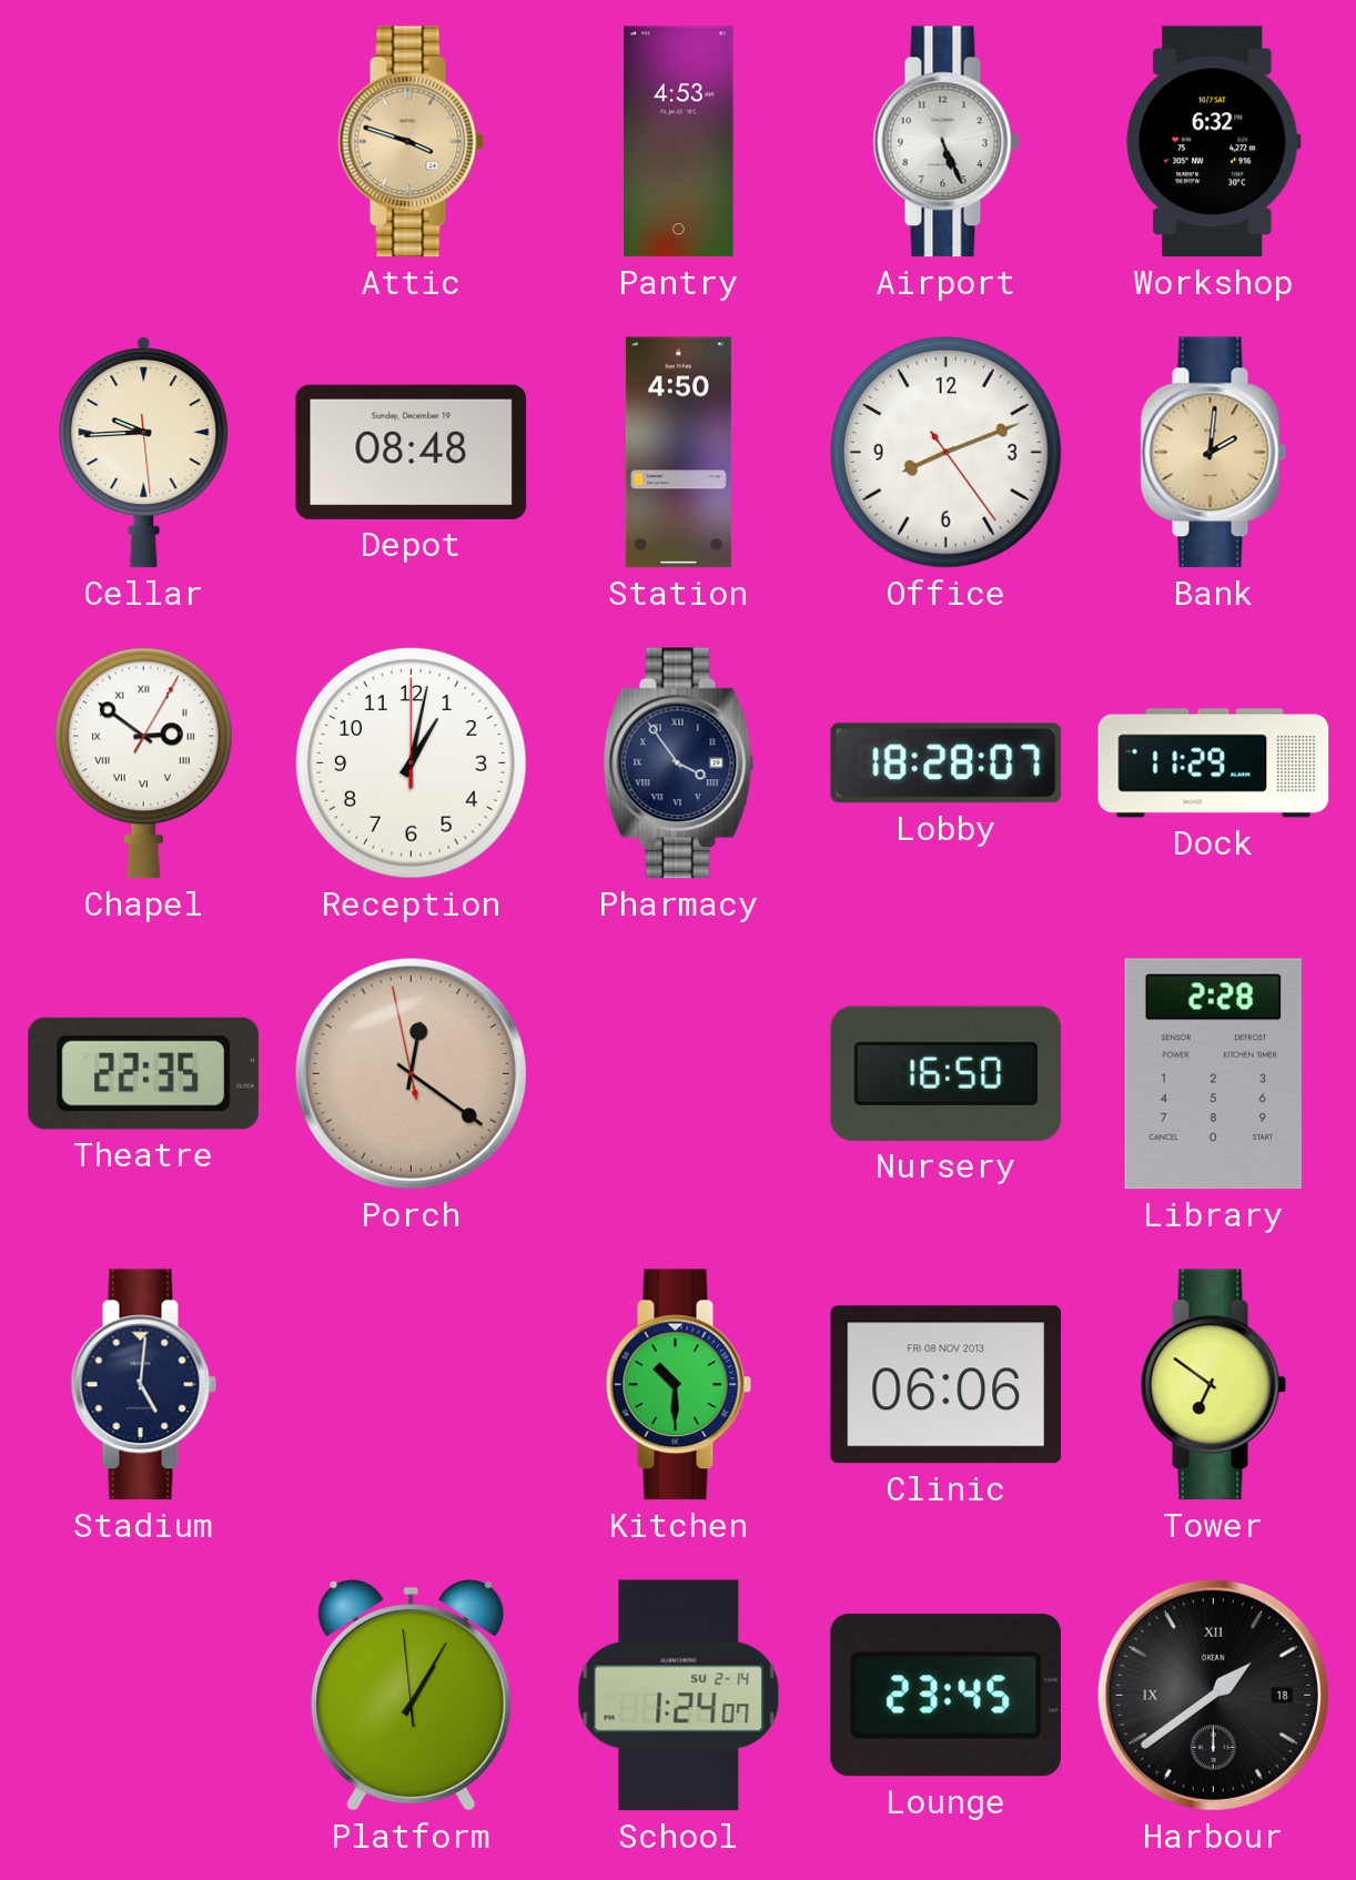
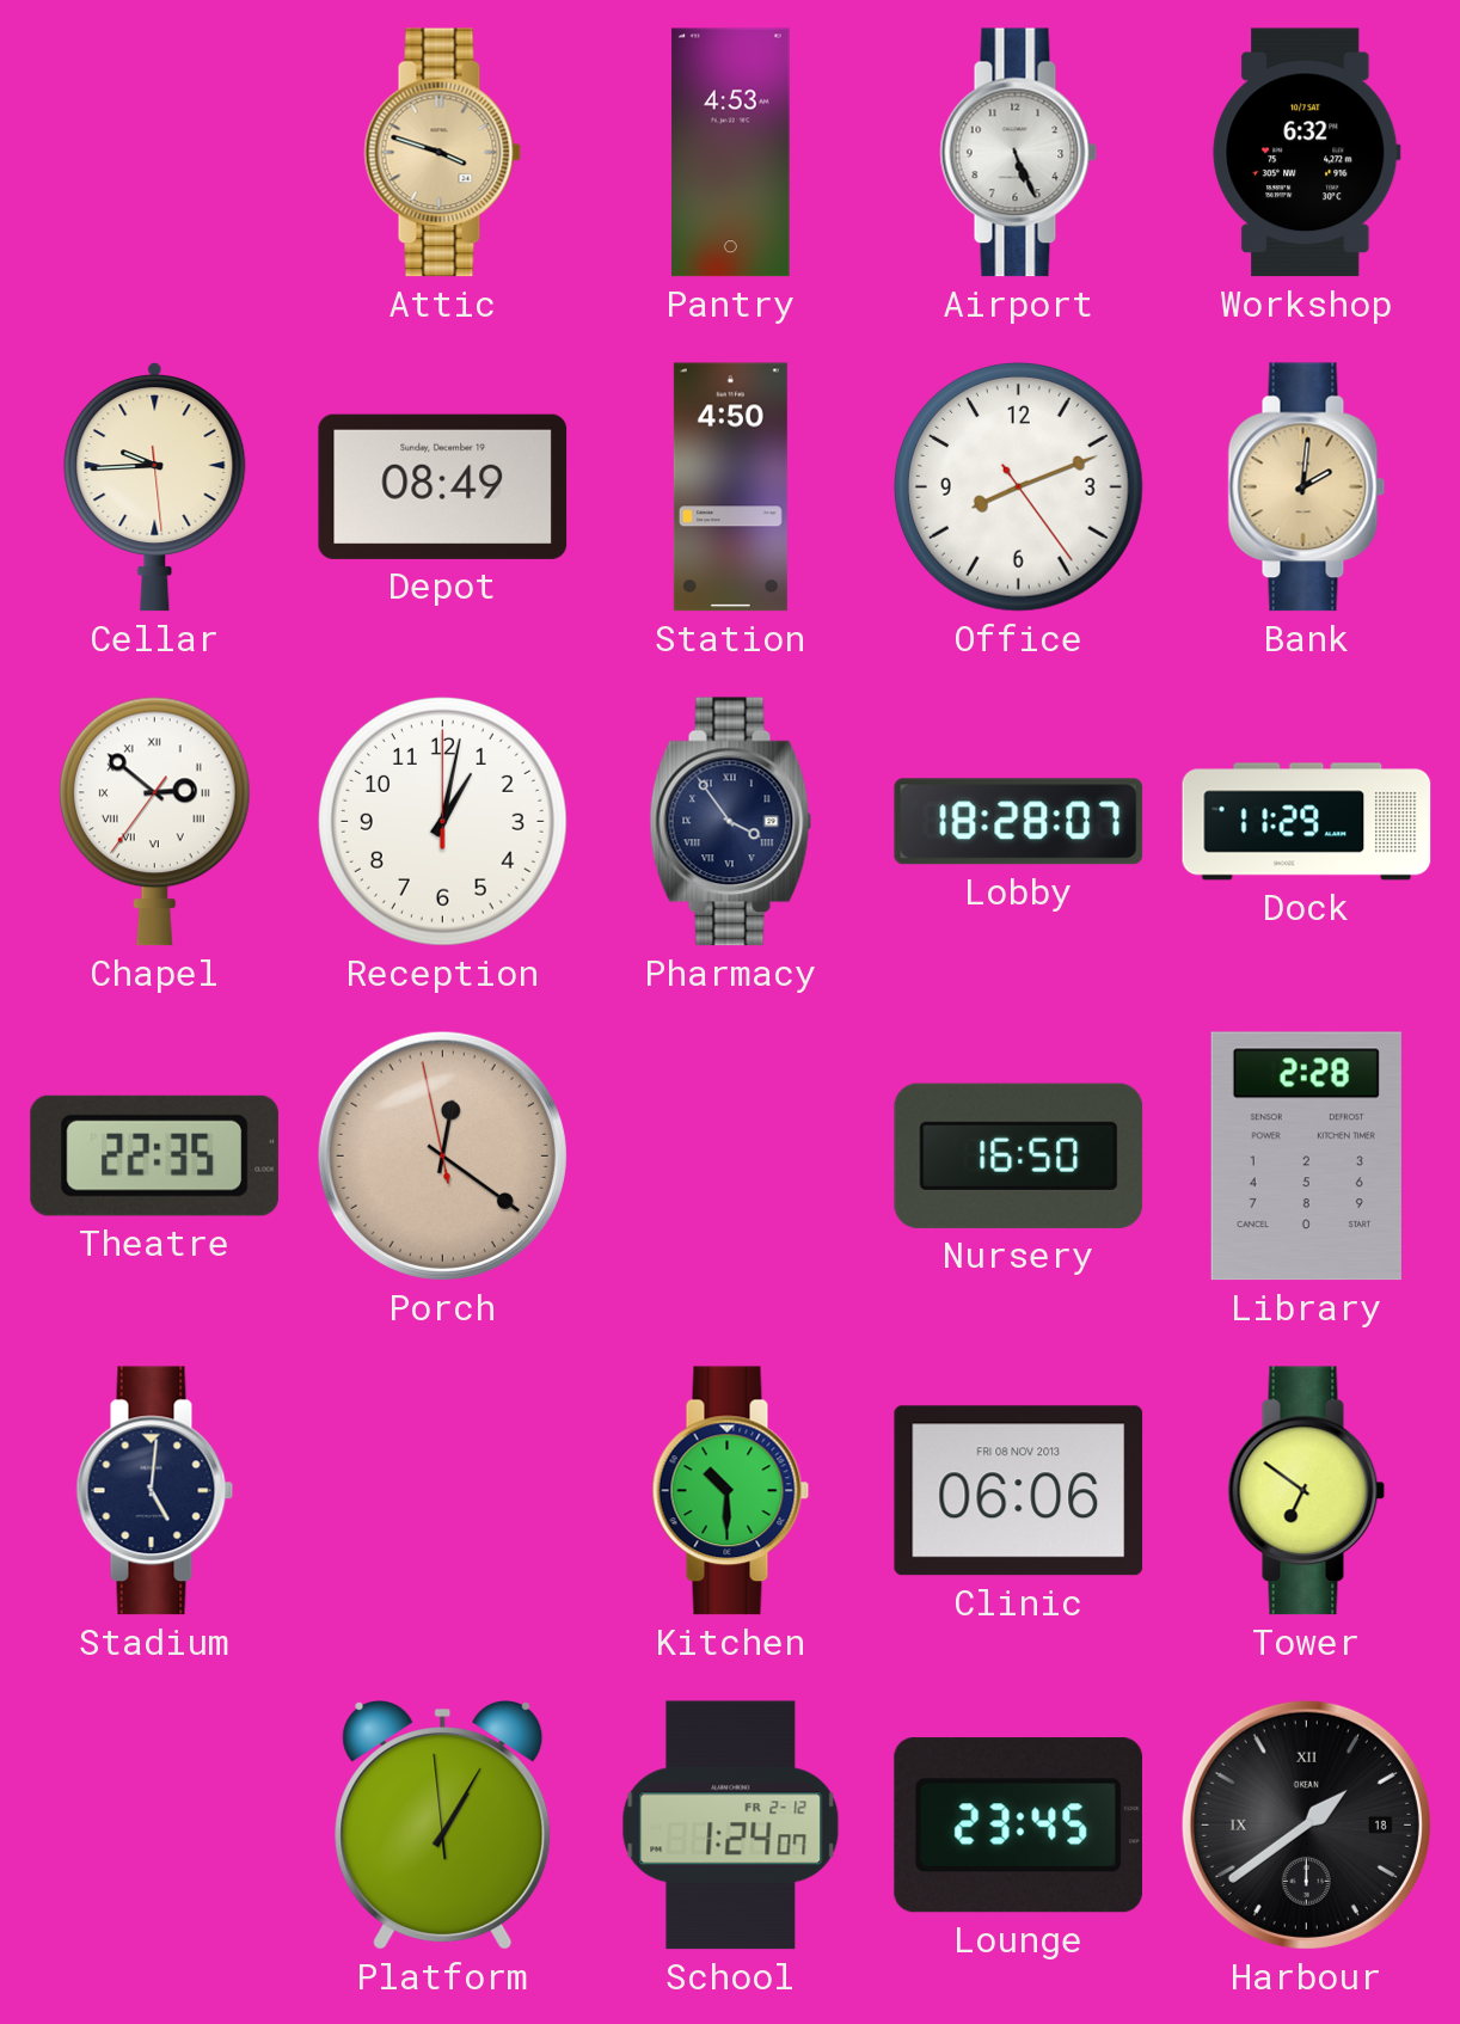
Depot: 08:48 -> 08:49
Chapel: 2:51:05 -> 2:51:36
School date: SU 2-14 -> FR 2-12
